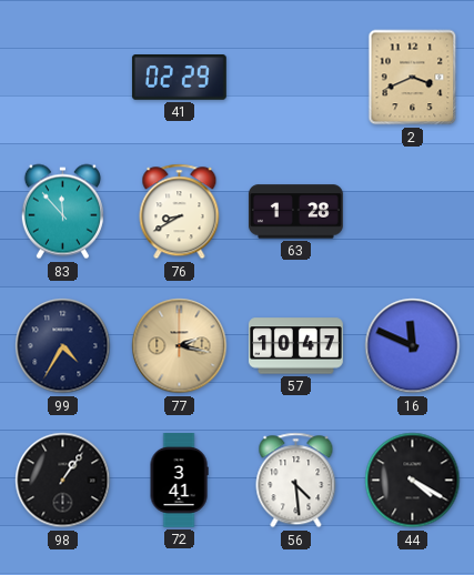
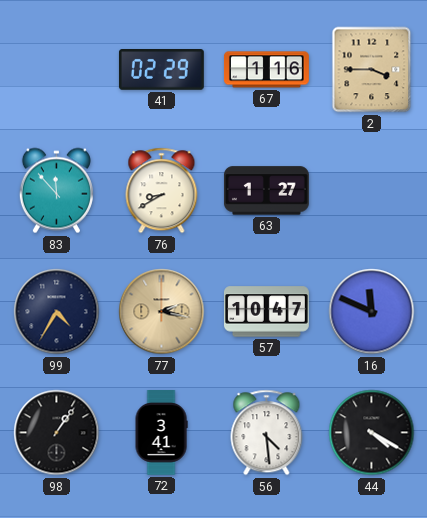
67: none -> 1:16
2: 3:41 -> 3:45
63: 1:28 -> 1:27
